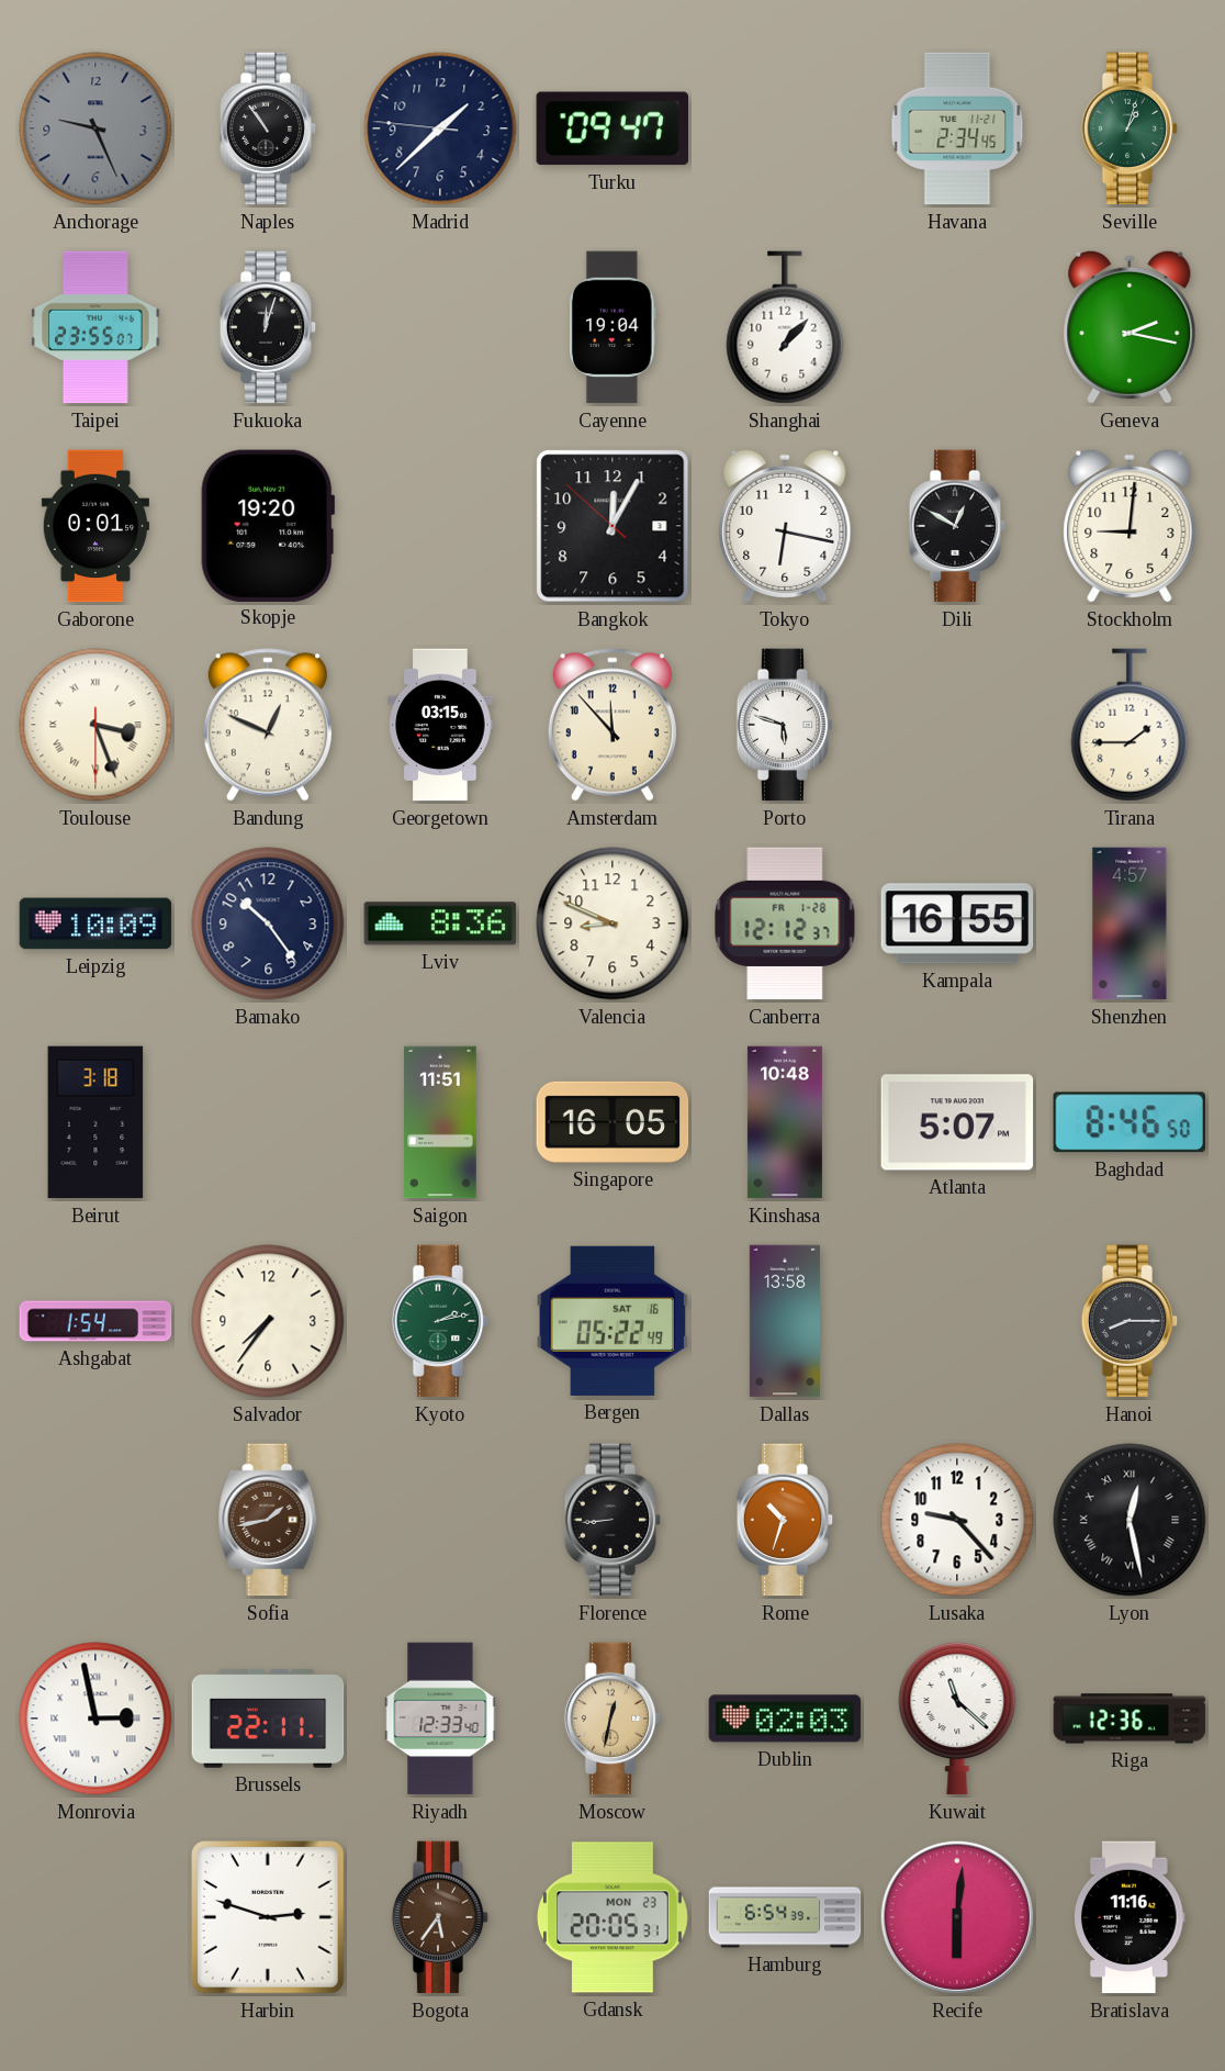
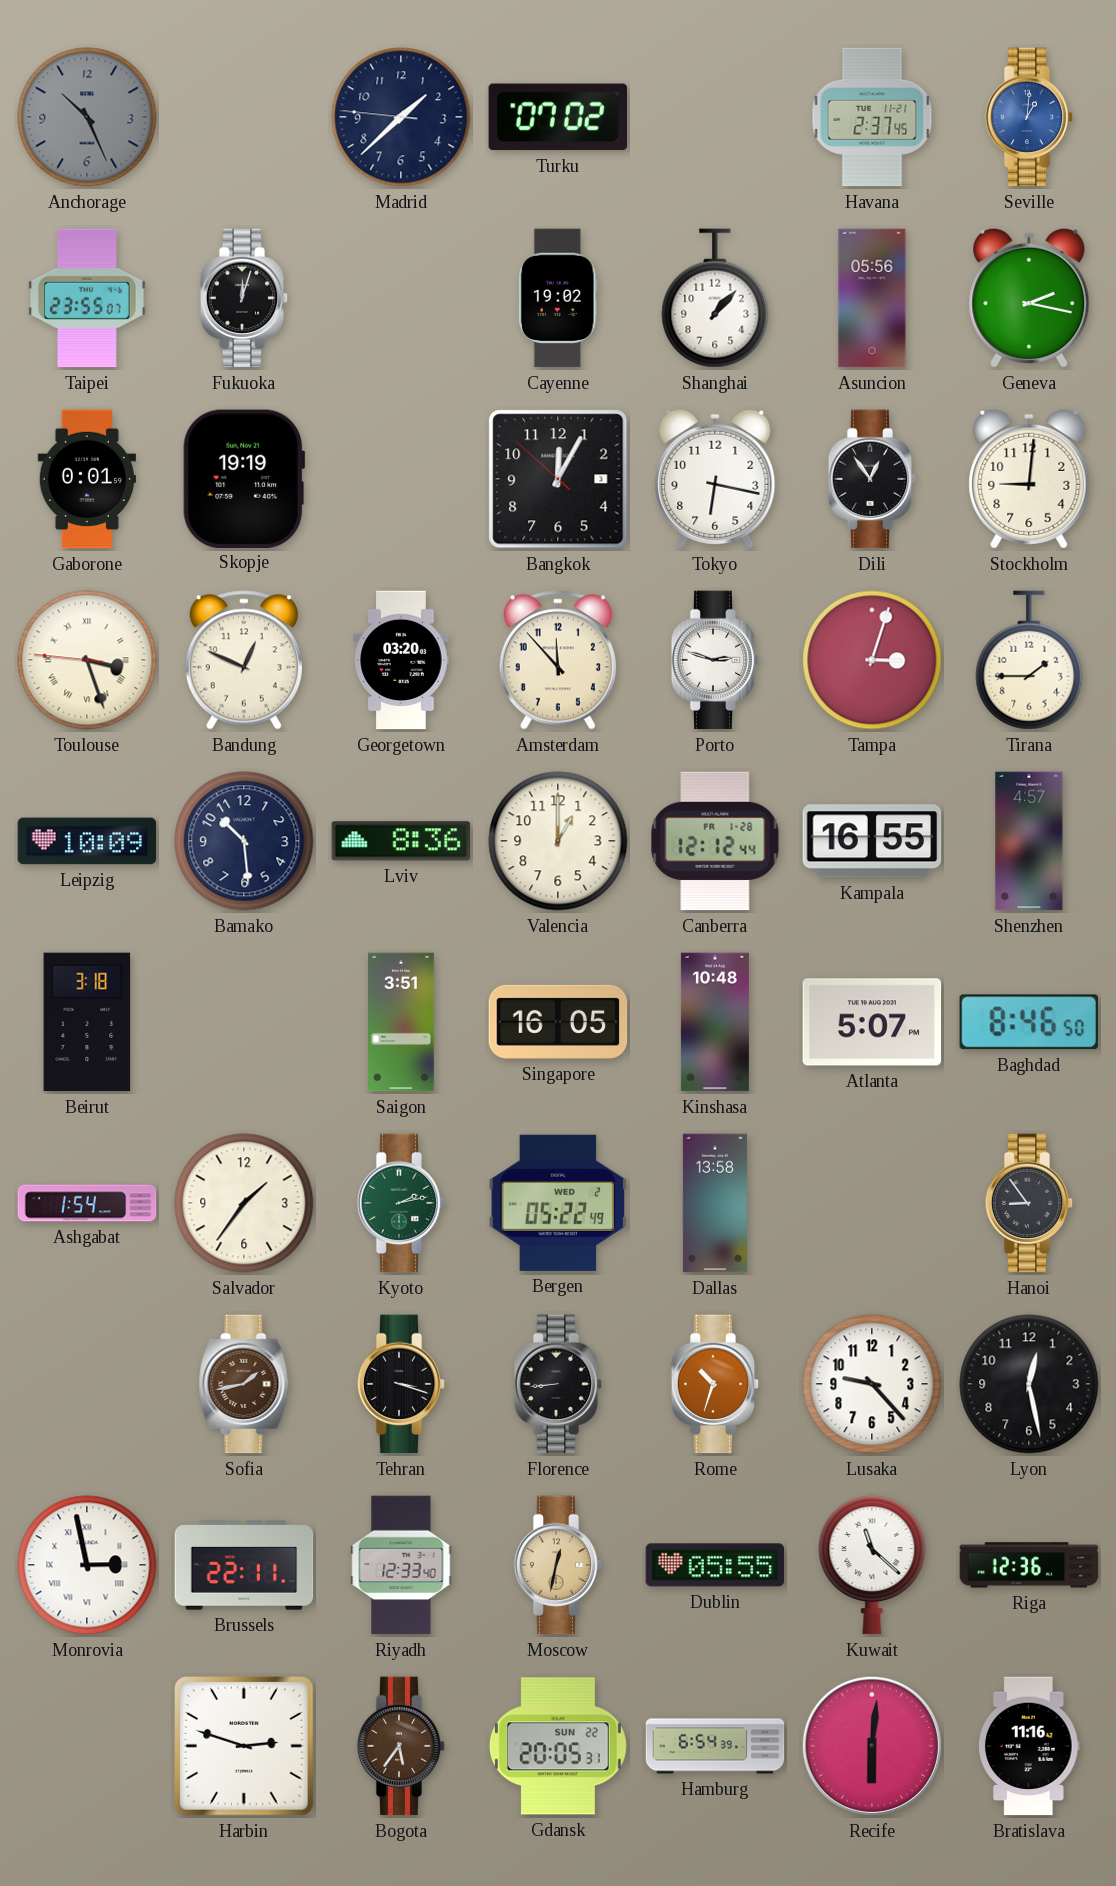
Anchorage: 9:26 -> 10:26
Naples: 10:54 -> none
Turku: 09:47 -> 07:02
Havana: 2:34 -> 2:37
Seville: 1:03 -> 1:01
Seville dial: green -> blue
Cayenne: 19:04 -> 19:02
Asuncion: none -> 05:56
Skopje: 19:20 -> 19:19
Dili: 12:50 -> 12:54
Toulouse: 3:26:30 -> 3:26:46
Georgetown: 03:15 -> 03:20
Porto: 5:48 -> 2:48
Tampa: none -> 3:03
Bamako: 10:24 -> 10:29
Valencia: 8:49 -> 1:00
Canberra: 12:12:37 -> 12:12:44
Saigon: 11:51 -> 3:51
Salvador: 7:36 -> 1:36
Bergen date: SAT 16 -> WED 2
Hanoi: 8:15 -> 8:54
Tehran: none -> 3:18
Lyon numerals: Roman -> Arabic
Dublin: 02:03 -> 05:55
Gdansk date: MON 23 -> SUN 22
